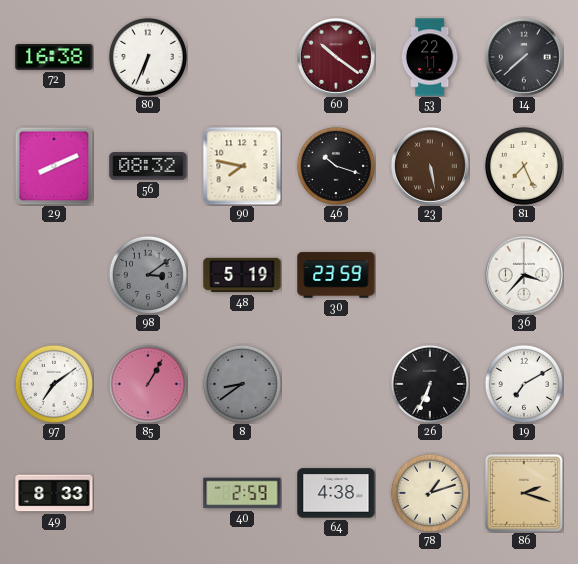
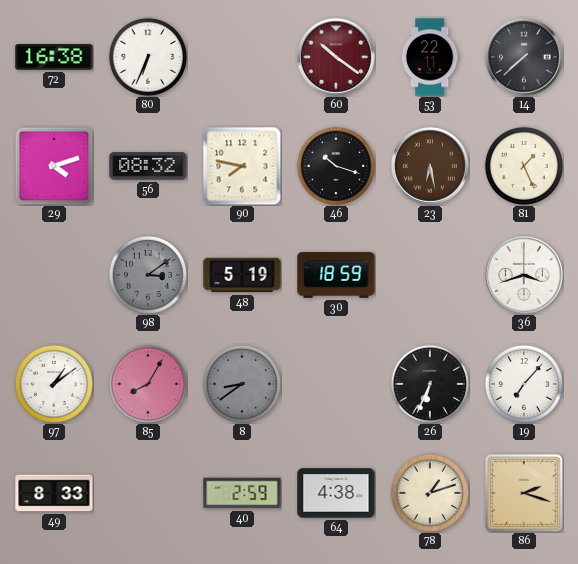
29: 8:11 -> 4:12
23: 5:28 -> 6:28
81: 7:26 -> 1:26
30: 23:59 -> 18:59
36: 3:37 -> 3:42
97: 7:09 -> 1:09
85: 1:05 -> 8:05
19: 7:10 -> 7:07
